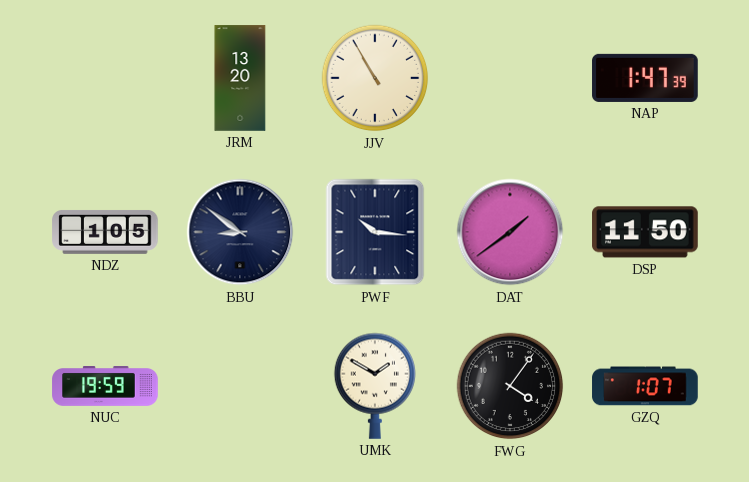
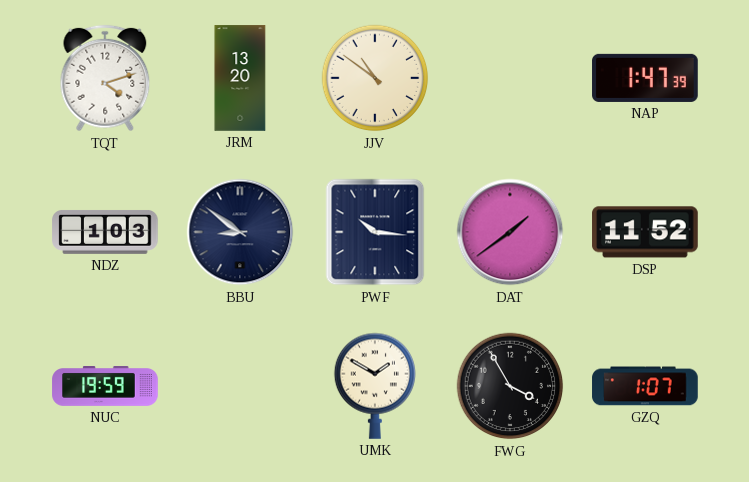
TQT: none -> 4:12
JJV: 10:55 -> 10:51
NDZ: 1:05 -> 1:03
DSP: 11:50 -> 11:52
FWG: 4:06 -> 3:55
